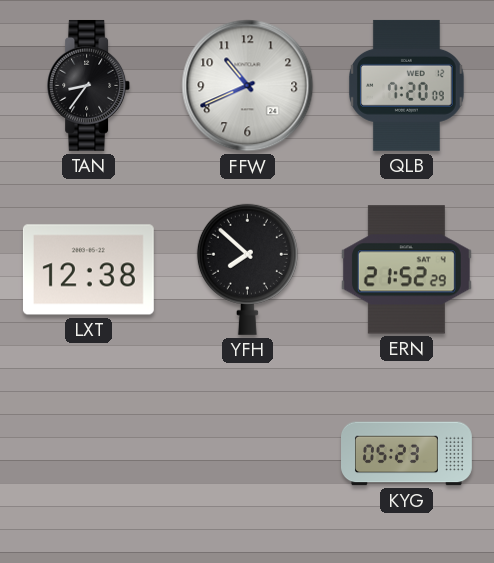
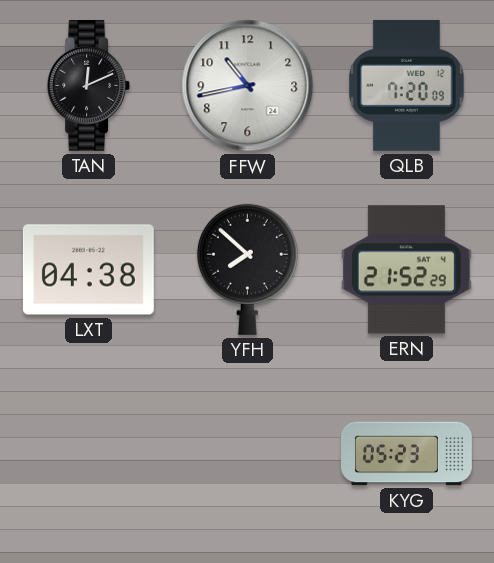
TAN: 8:36 -> 12:11
FFW: 10:41 -> 10:43
LXT: 12:38 -> 04:38
